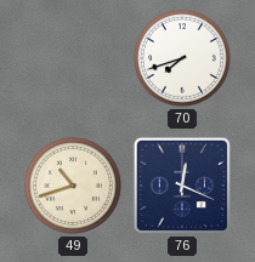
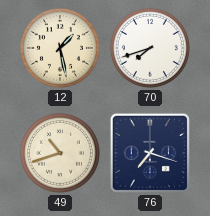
12: none -> 1:28
76: 12:19 -> 7:18
